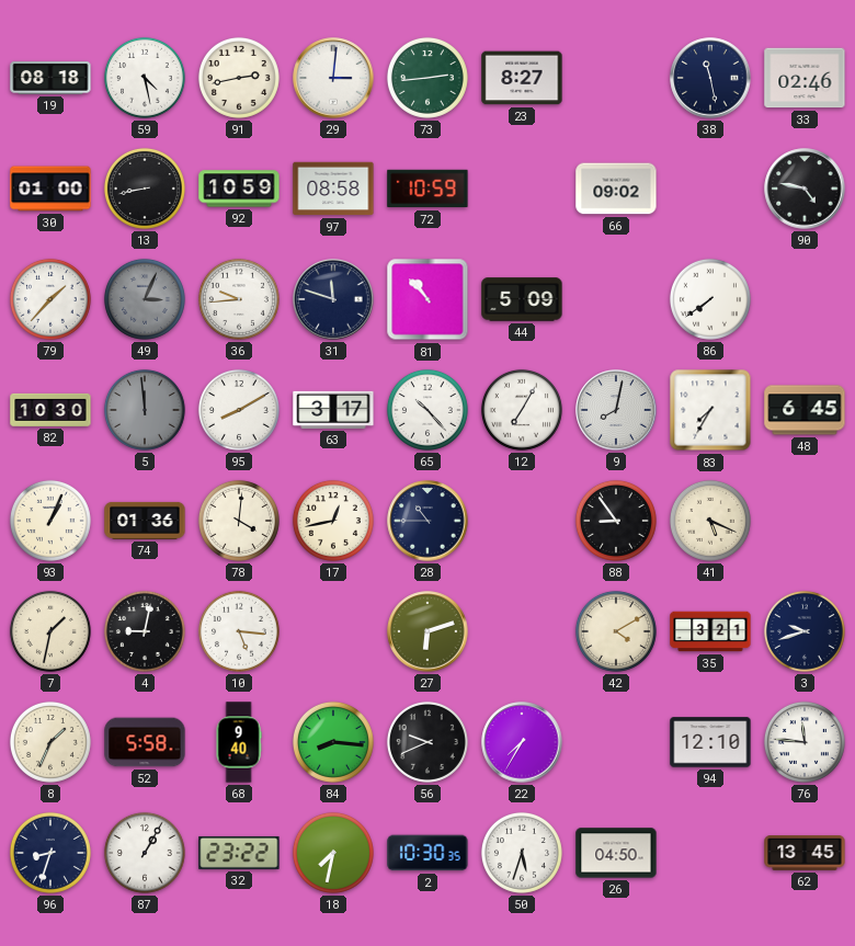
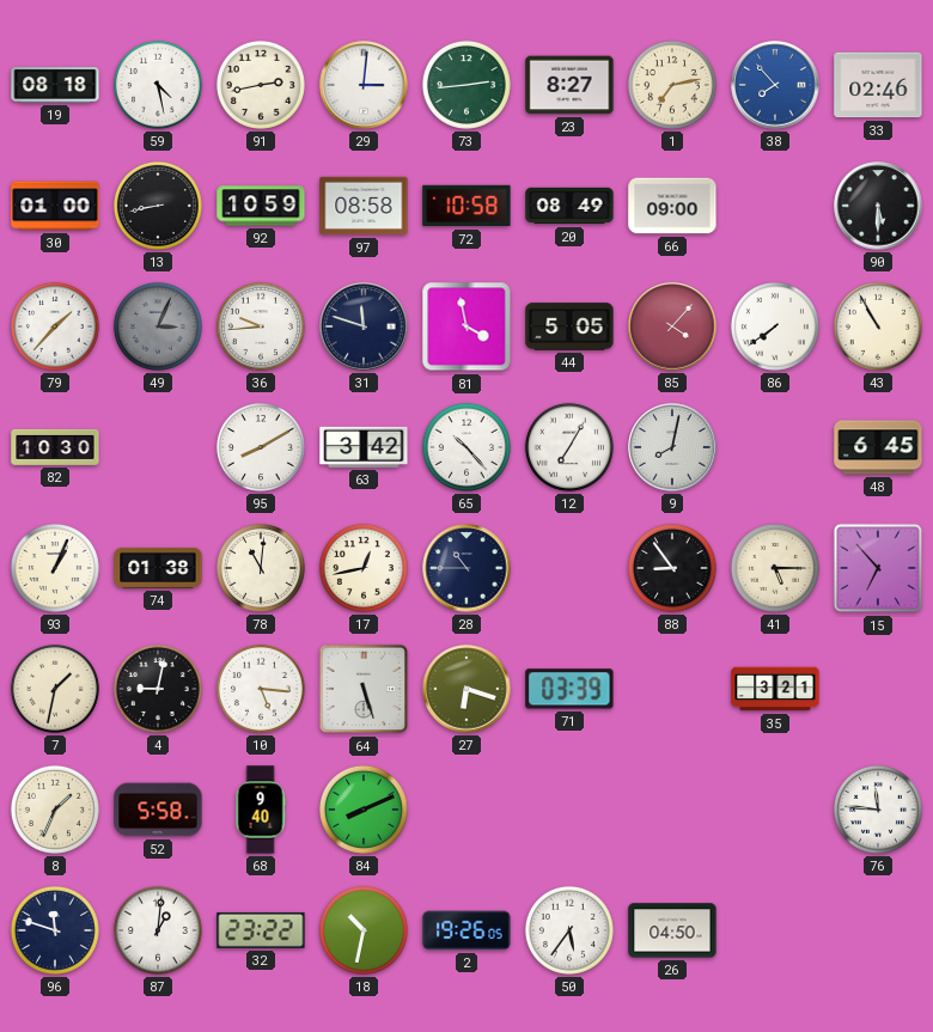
1: none -> 7:13
38: 11:28 -> 7:53
38 dial: navy -> blue
72: 10:59 -> 10:58
20: none -> 08:49
66: 09:02 -> 09:00
90: 4:47 -> 5:30
81: 10:53 -> 3:58
44: 5:09 -> 5:05
85: none -> 4:07
43: none -> 10:55
5: 11:59 -> none
63: 3:17 -> 3:42
83: 7:35 -> none
74: 01:36 -> 01:38
78: 4:01 -> 11:01
41: 5:19 -> 5:15
15: none -> 6:53
64: none -> 5:27
27: 6:12 -> 6:18
71: none -> 03:39
42: 4:10 -> none
3: 9:42 -> none
84: 8:16 -> 8:11
56: 9:41 -> none
22: 7:35 -> none
94: 12:10 -> none
96: 8:33 -> 11:48
87: 1:05 -> 1:01
18: 7:32 -> 10:32
2: 10:30 -> 19:26
50: 5:33 -> 5:36
62: 13:45 -> none
